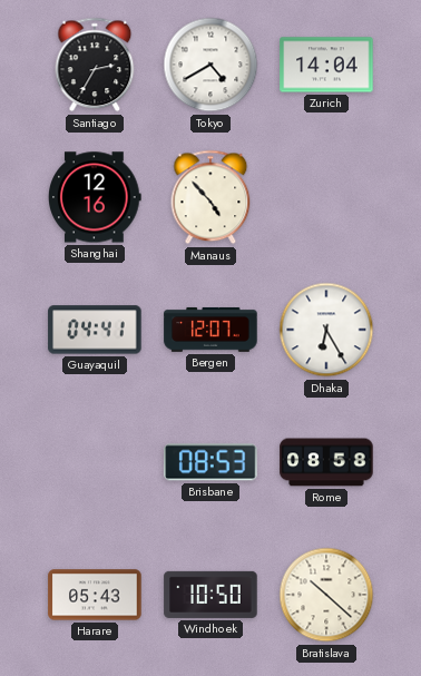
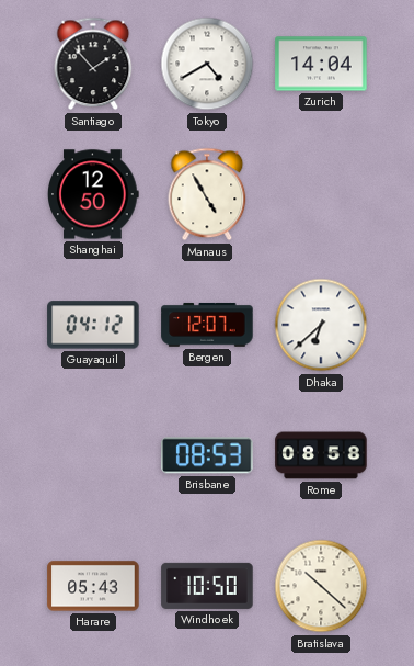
Santiago: 2:35 -> 1:53
Shanghai: 12:16 -> 12:50
Manaus: 4:53 -> 4:55
Guayaquil: 04:41 -> 04:12
Dhaka: 6:25 -> 6:38
